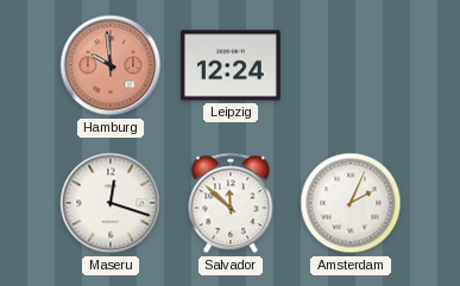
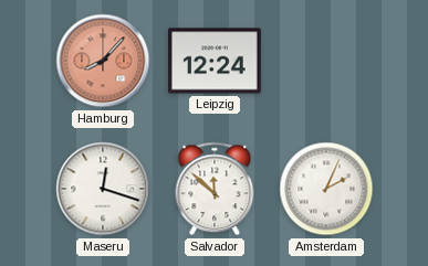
Hamburg: 9:59 -> 8:07
